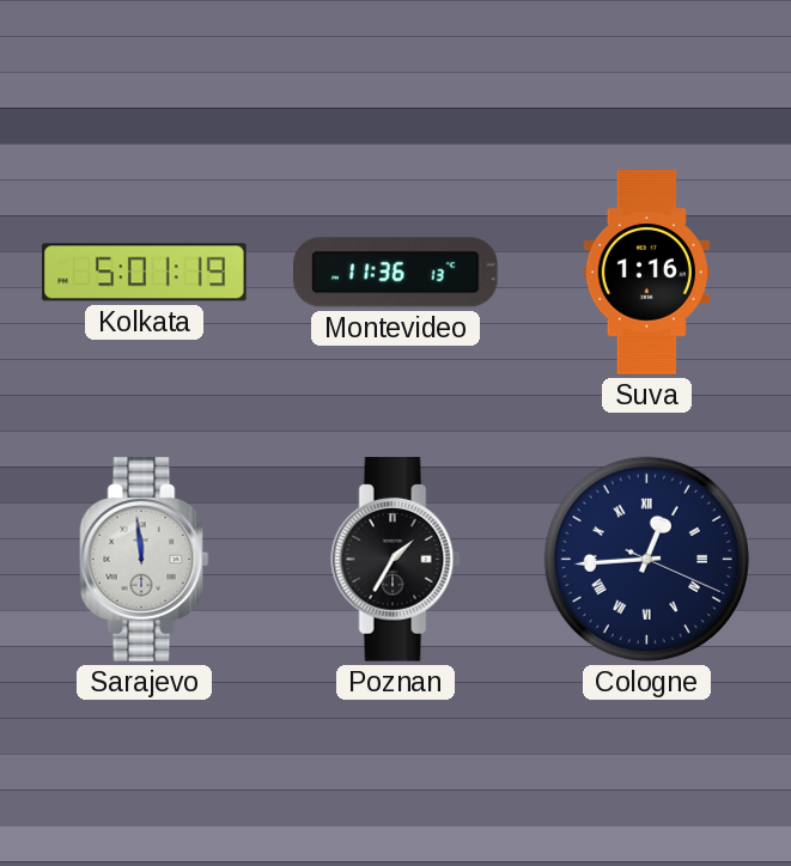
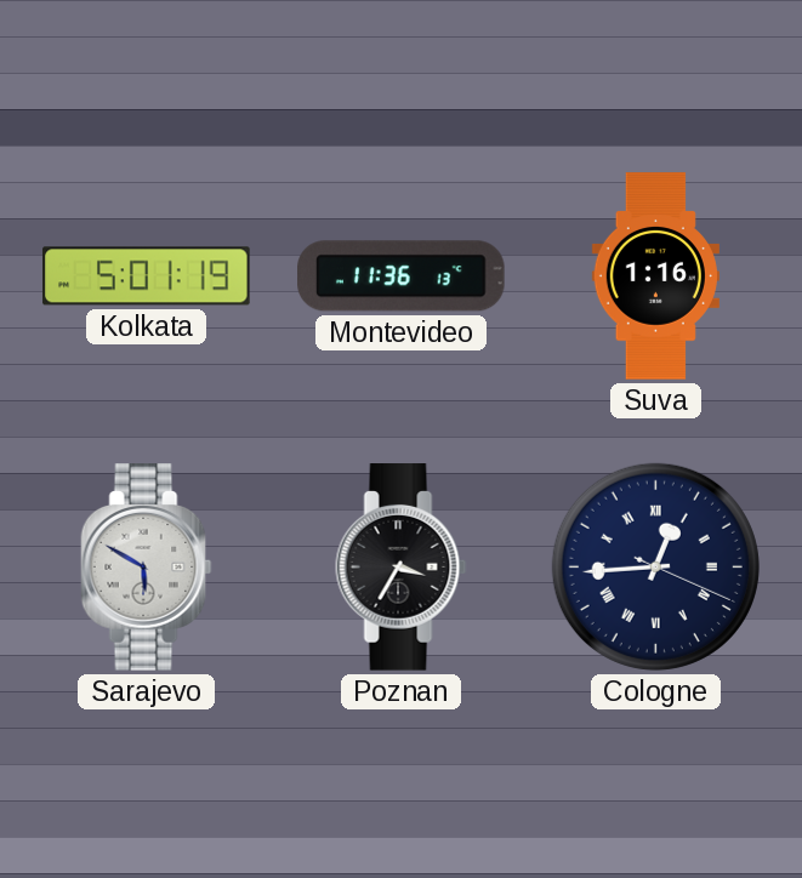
Sarajevo: 11:59 -> 5:50
Poznan: 1:35 -> 3:35
